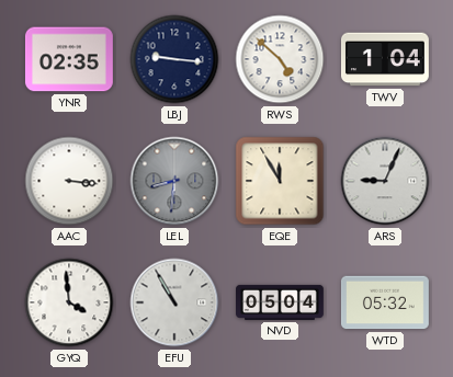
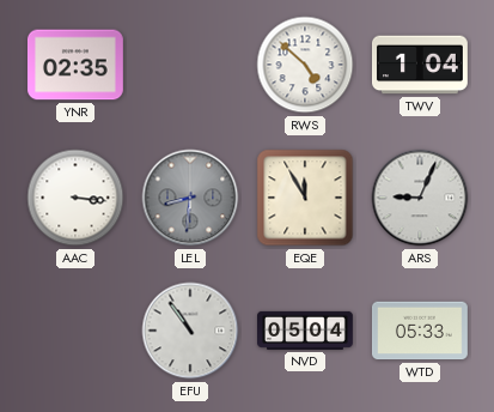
LBJ: 9:16 -> none
GYQ: 3:59 -> none
EFU: 10:55 -> 10:54
WTD: 05:32 -> 05:33
